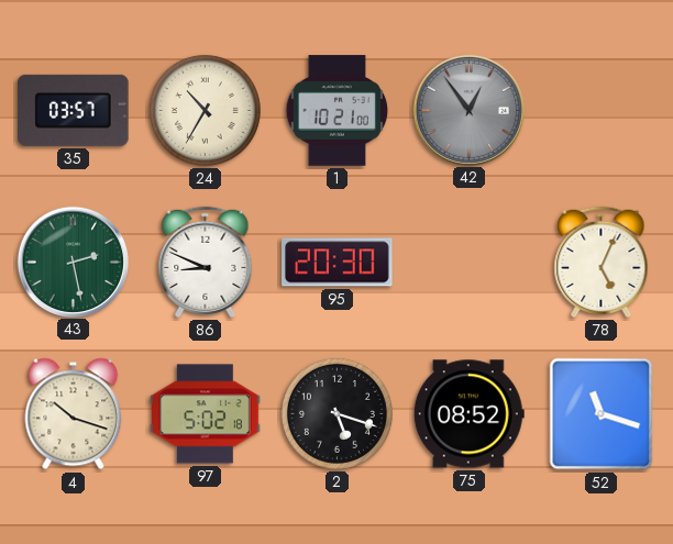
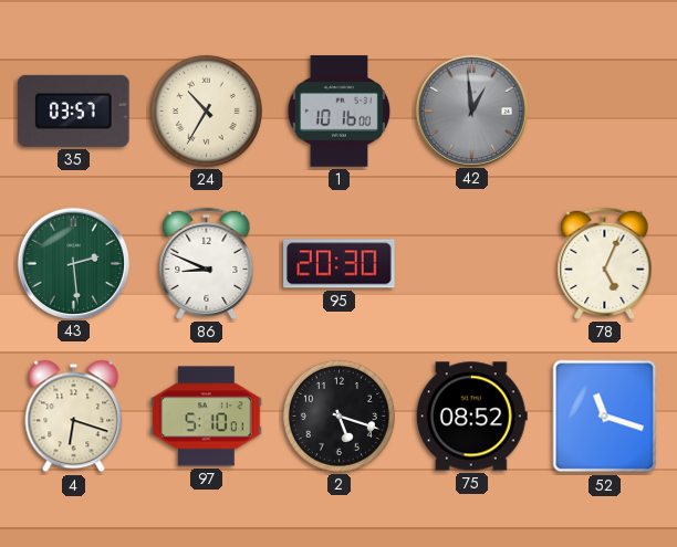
1: 10:21 -> 10:16
42: 12:54 -> 12:59
43: 2:28 -> 2:29
4: 10:18 -> 6:18
97: 5:02 -> 5:10
